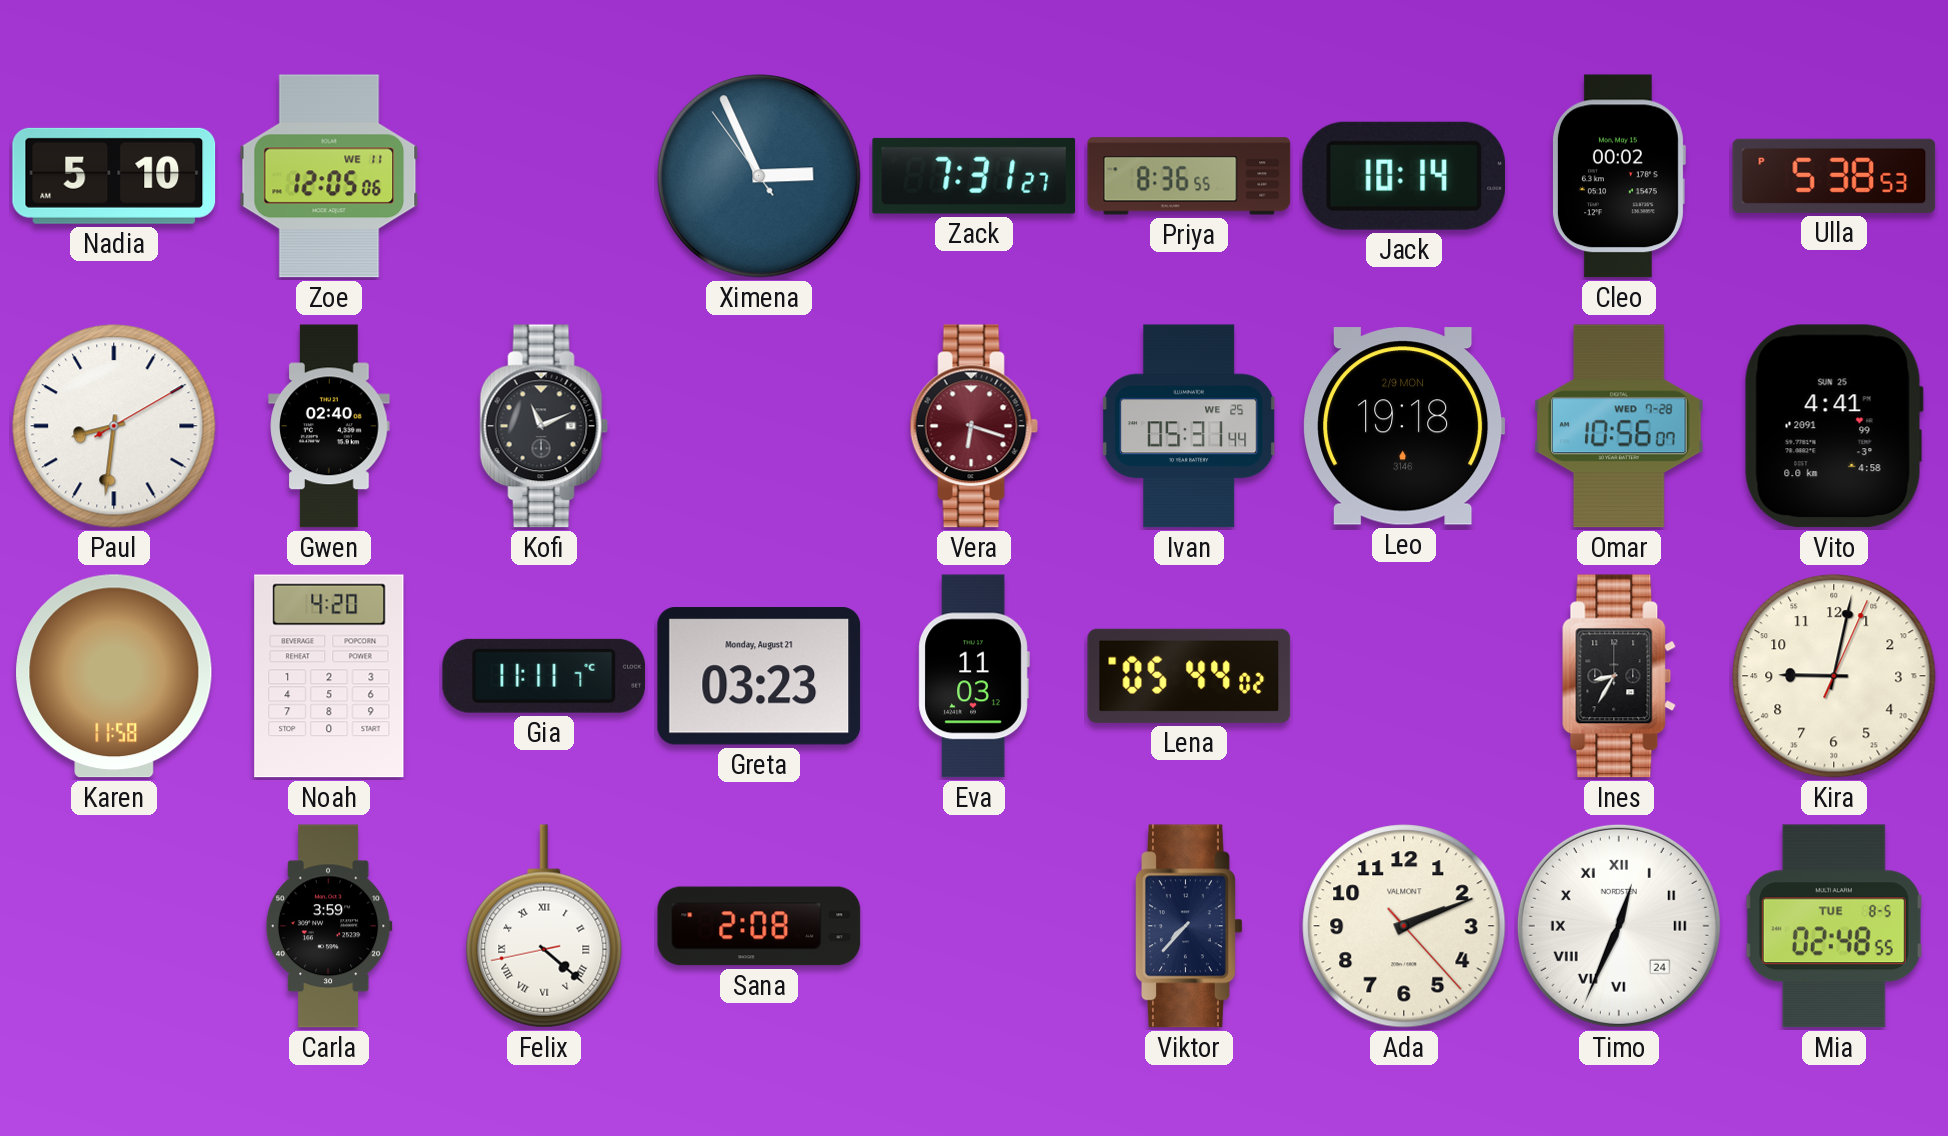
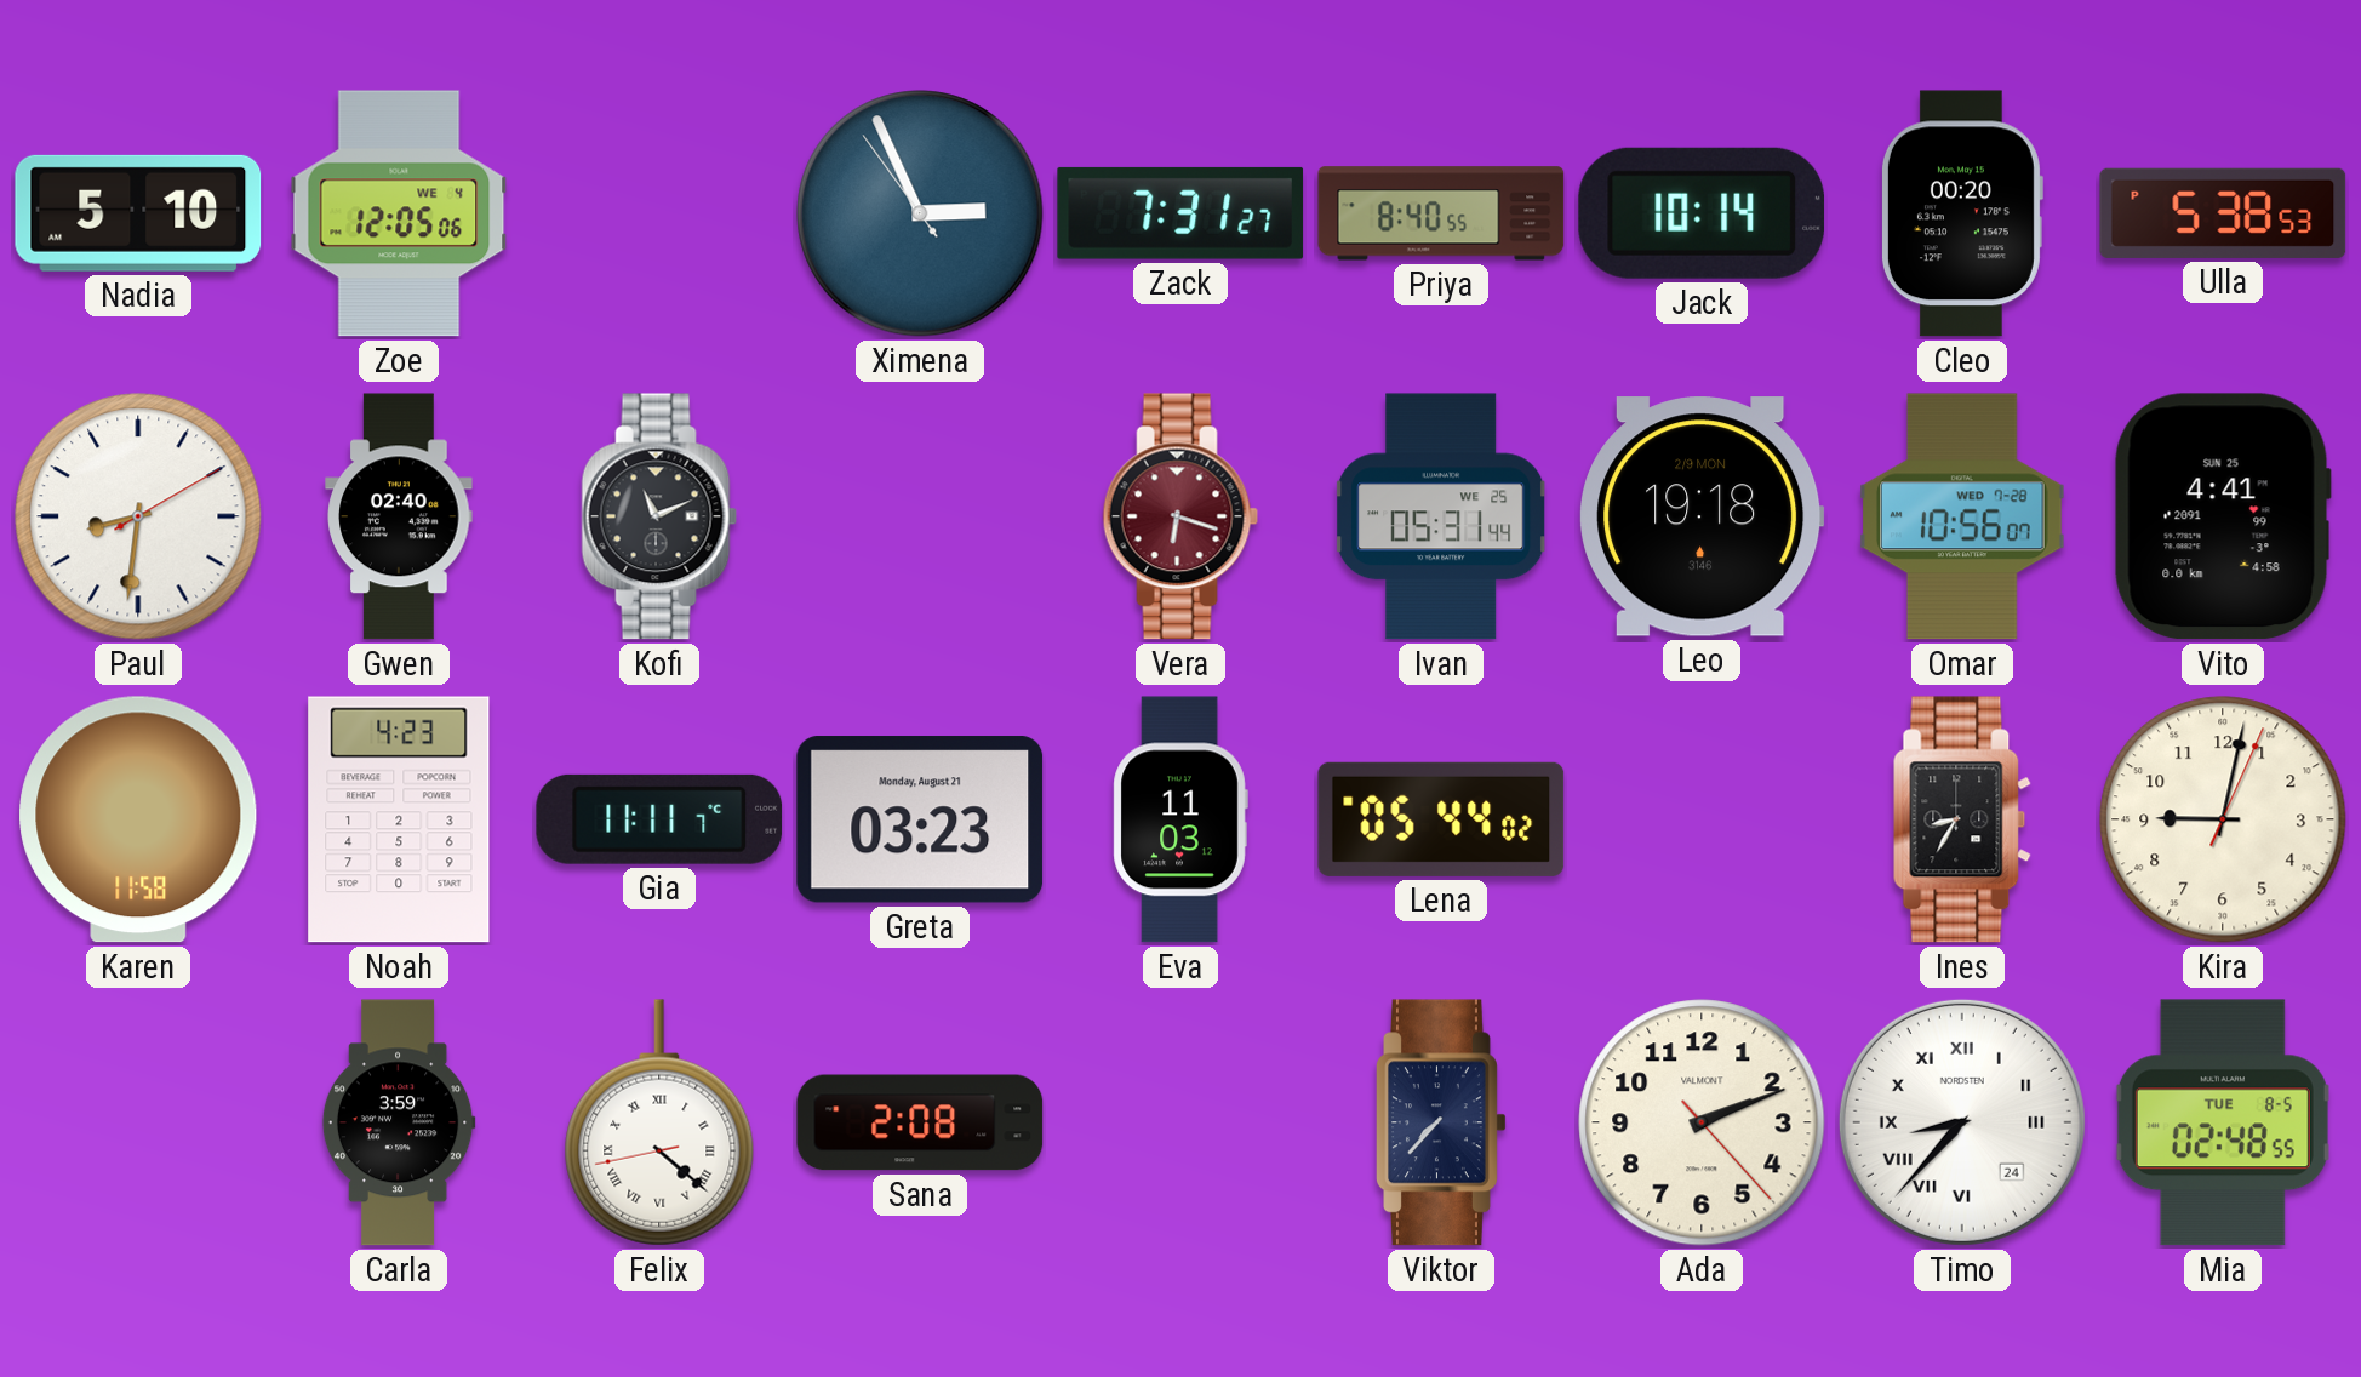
Zoe date: WE 11 -> WE 4
Priya: 8:36 -> 8:40
Cleo: 00:02 -> 00:20
Noah: 4:20 -> 4:23
Timo: 12:34 -> 8:37
